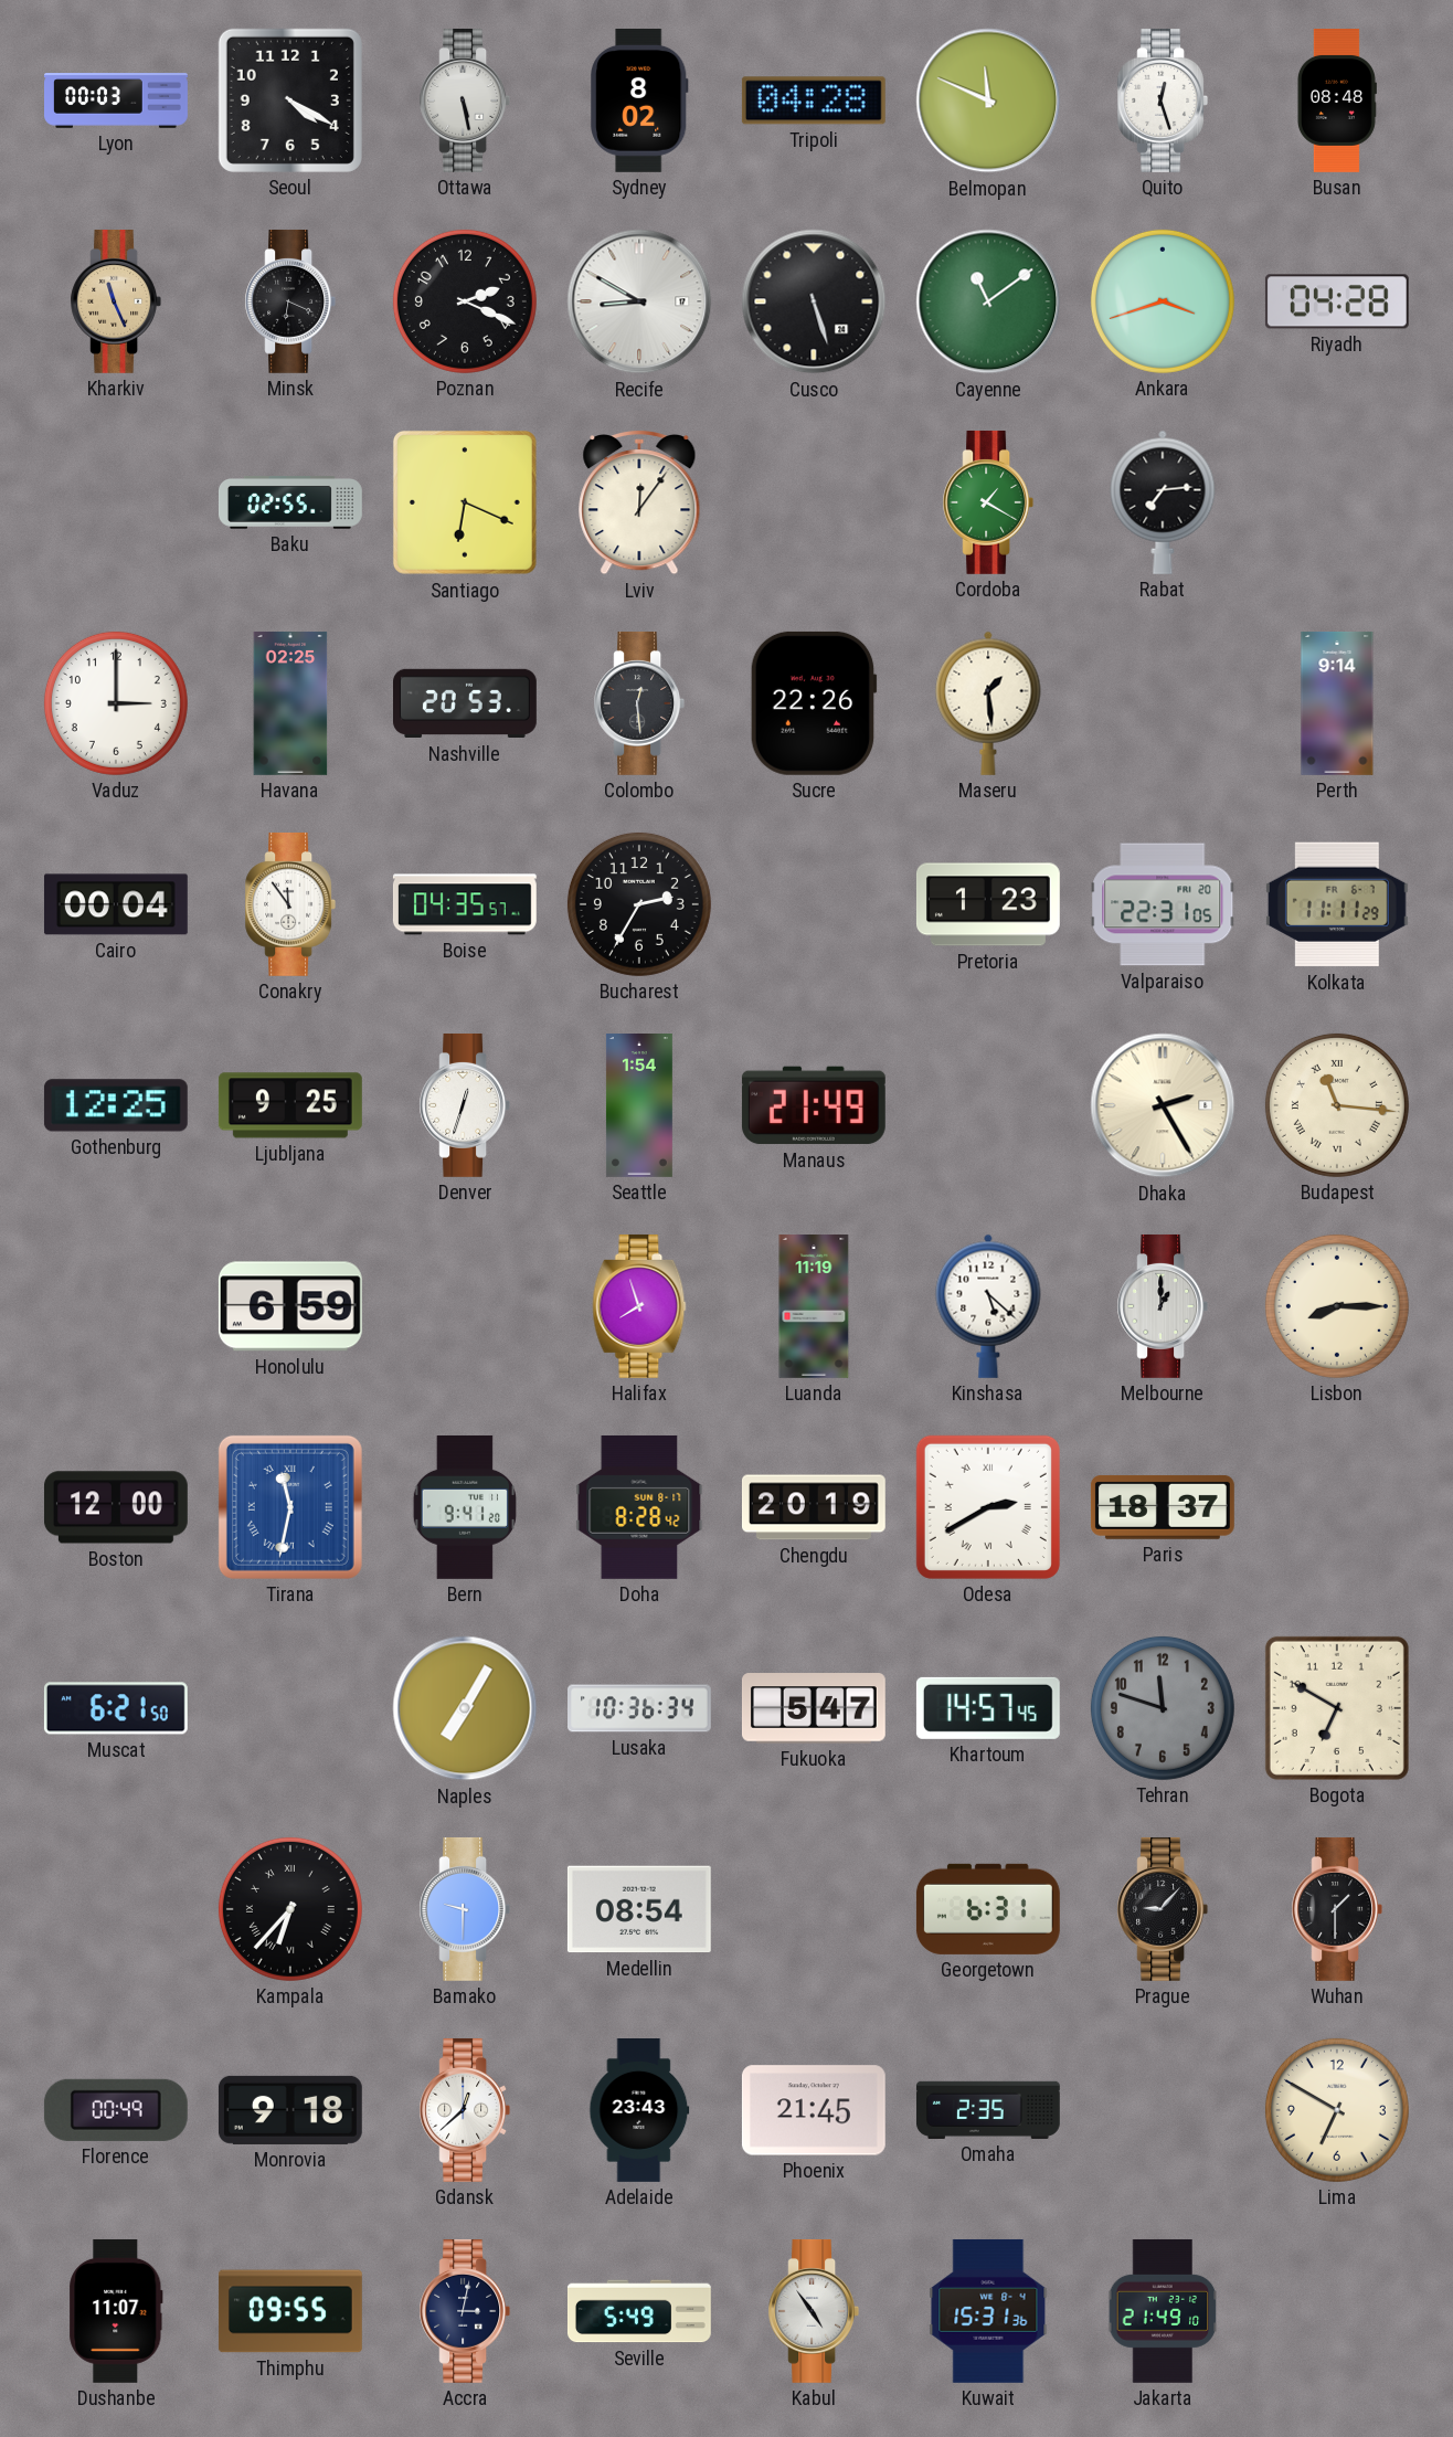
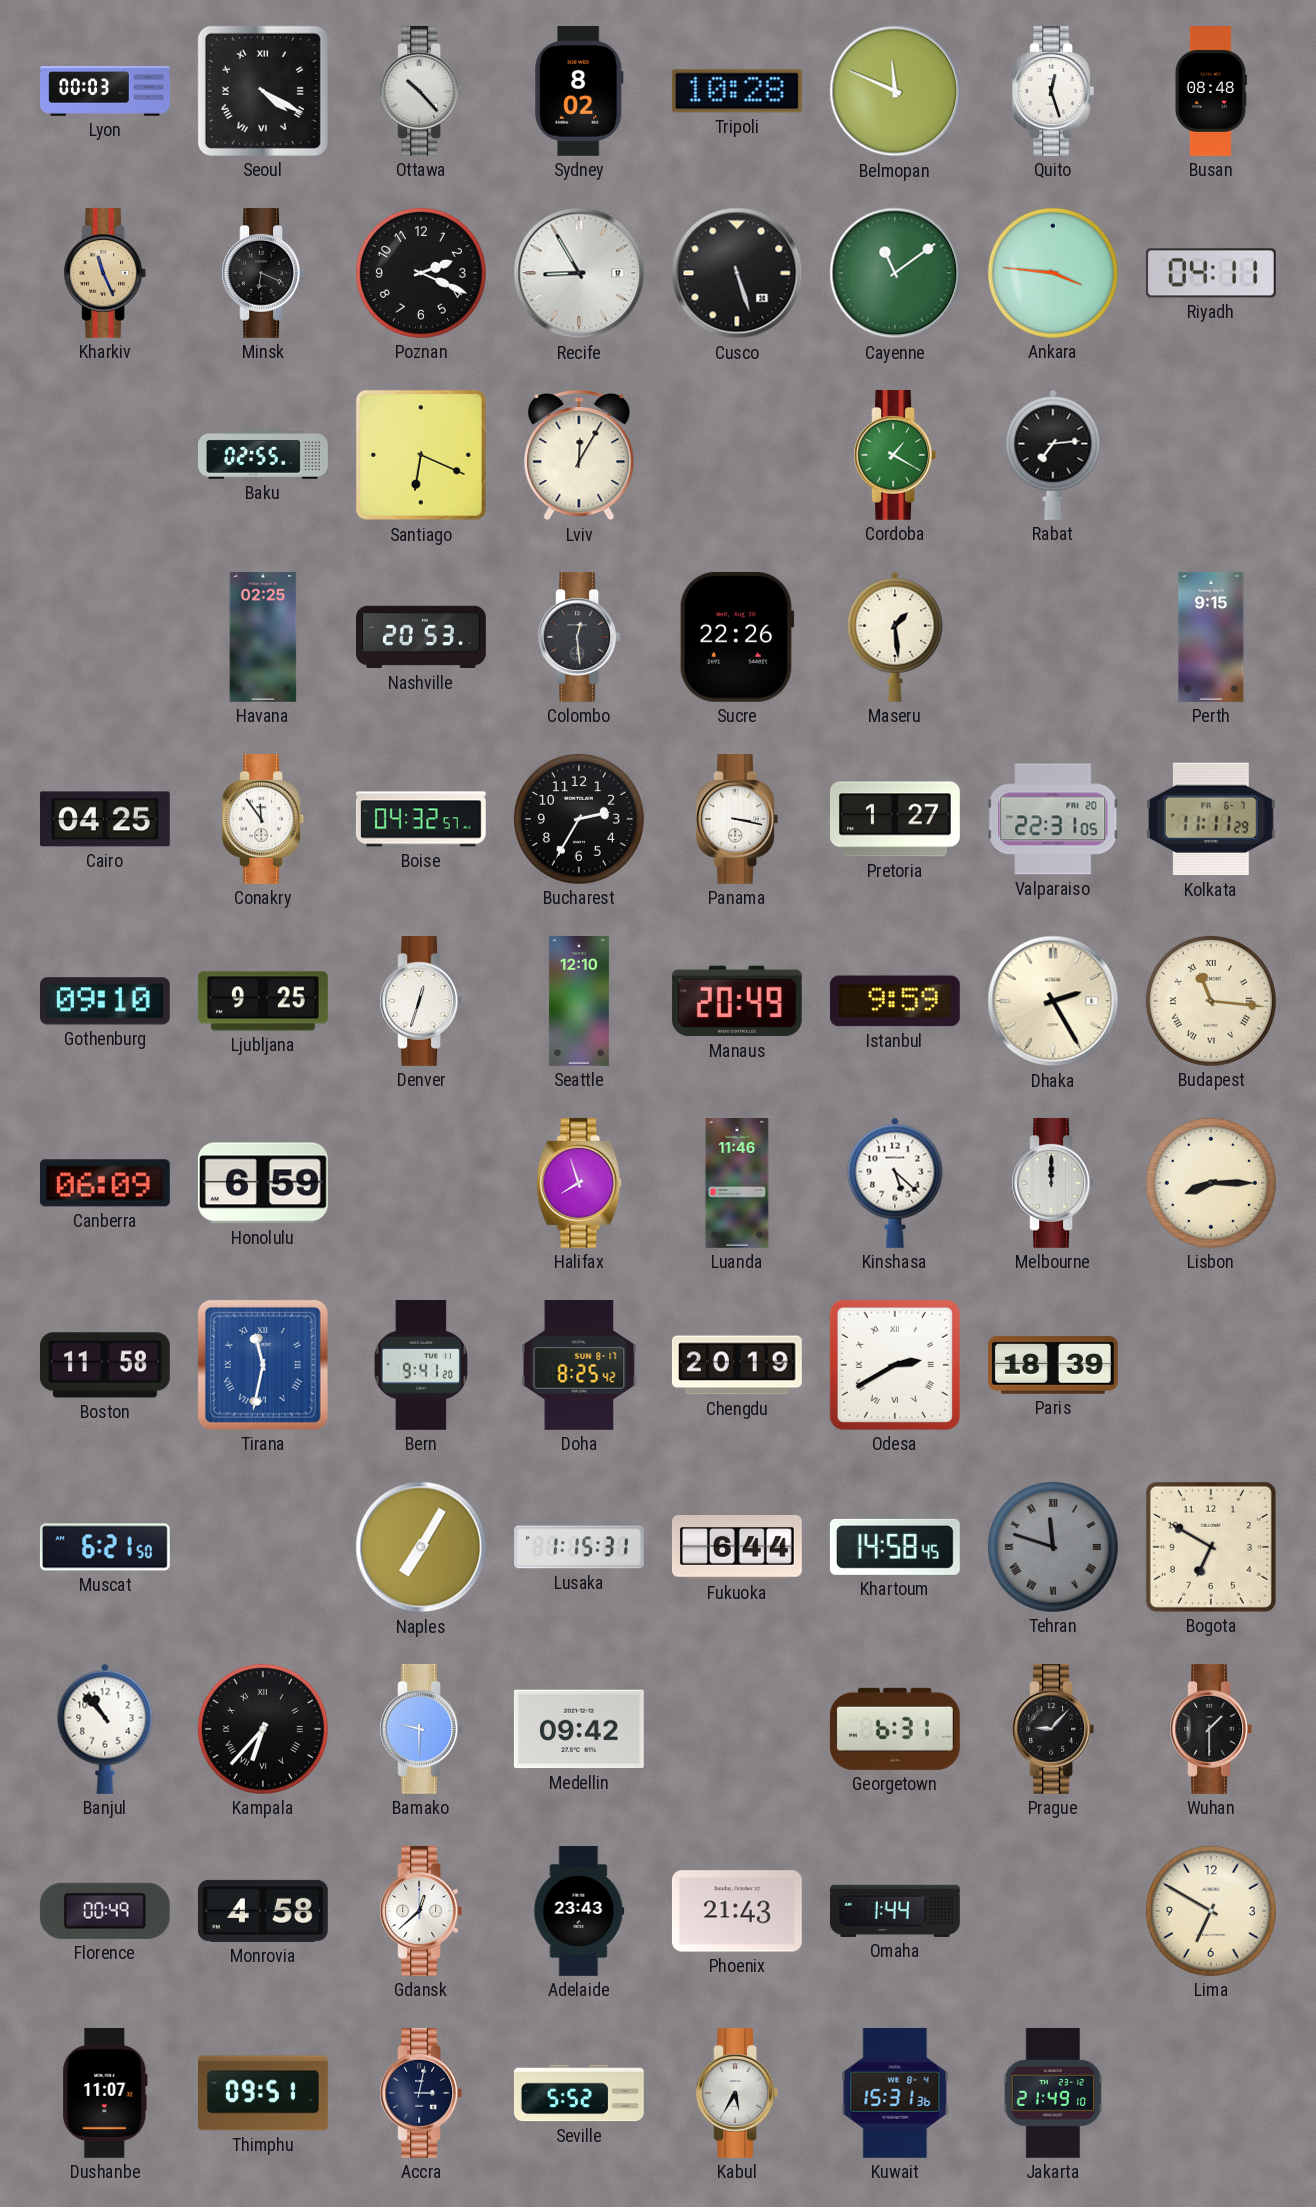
Seoul numerals: Arabic -> Roman
Ottawa: 5:28 -> 10:23
Tripoli: 04:28 -> 10:28
Recife: 8:50 -> 8:55
Ankara: 3:42 -> 3:46
Riyadh: 04:28 -> 04:11
Lviv: 12:06 -> 12:05
Vaduz: 3:00 -> none
Perth: 9:14 -> 9:15
Cairo: 00:04 -> 04:25
Boise: 04:35 -> 04:32
Panama: none -> 3:17
Pretoria: 1:23 -> 1:27
Gothenburg: 12:25 -> 09:10
Seattle: 1:54 -> 12:10
Manaus: 21:49 -> 20:49
Istanbul: none -> 9:59
Canberra: none -> 06:09
Luanda: 11:19 -> 11:46
Melbourne: 1:00 -> 12:00
Boston: 12:00 -> 11:58
Doha: 8:28 -> 8:25
Paris: 18:37 -> 18:39
Lusaka: 10:36 -> 1:15
Fukuoka: 5:47 -> 6:44
Khartoum: 14:57 -> 14:58
Tehran numerals: Arabic -> Roman
Banjul: none -> 10:53
Medellin: 08:54 -> 09:42
Monrovia: 9:18 -> 4:58
Phoenix: 21:45 -> 21:43
Omaha: 2:35 -> 1:44
Thimphu: 09:55 -> 09:51
Seville: 5:49 -> 5:52
Kabul: 4:54 -> 5:35
